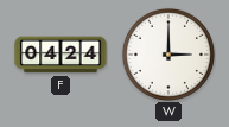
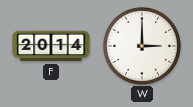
F: 04:24 -> 20:14
